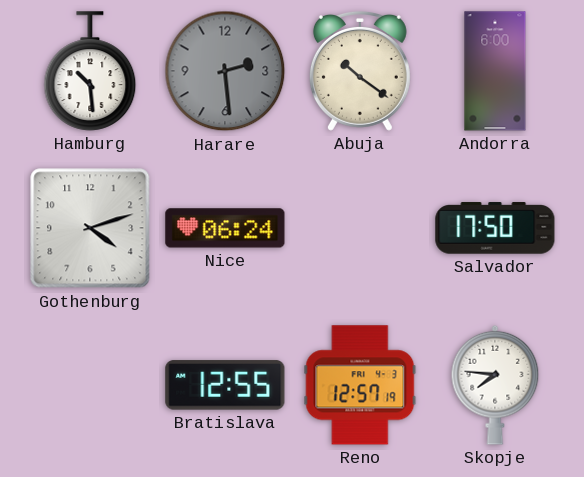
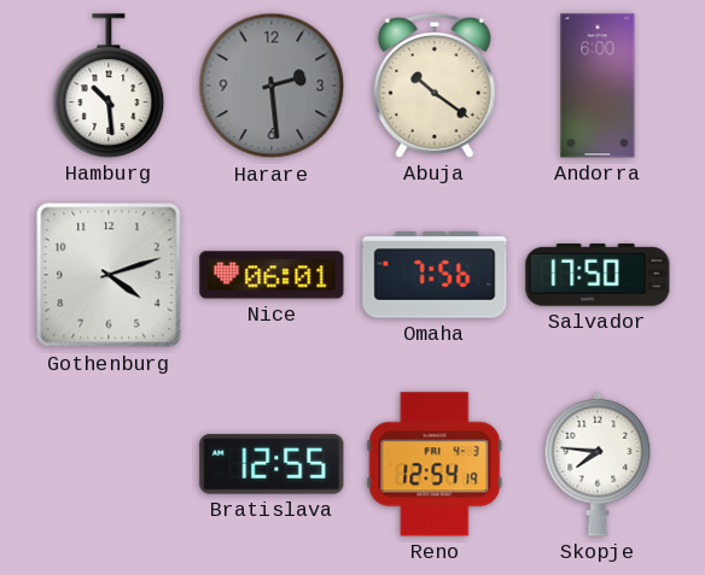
Nice: 06:24 -> 06:01
Omaha: none -> 7:56
Reno: 12:57 -> 12:54
